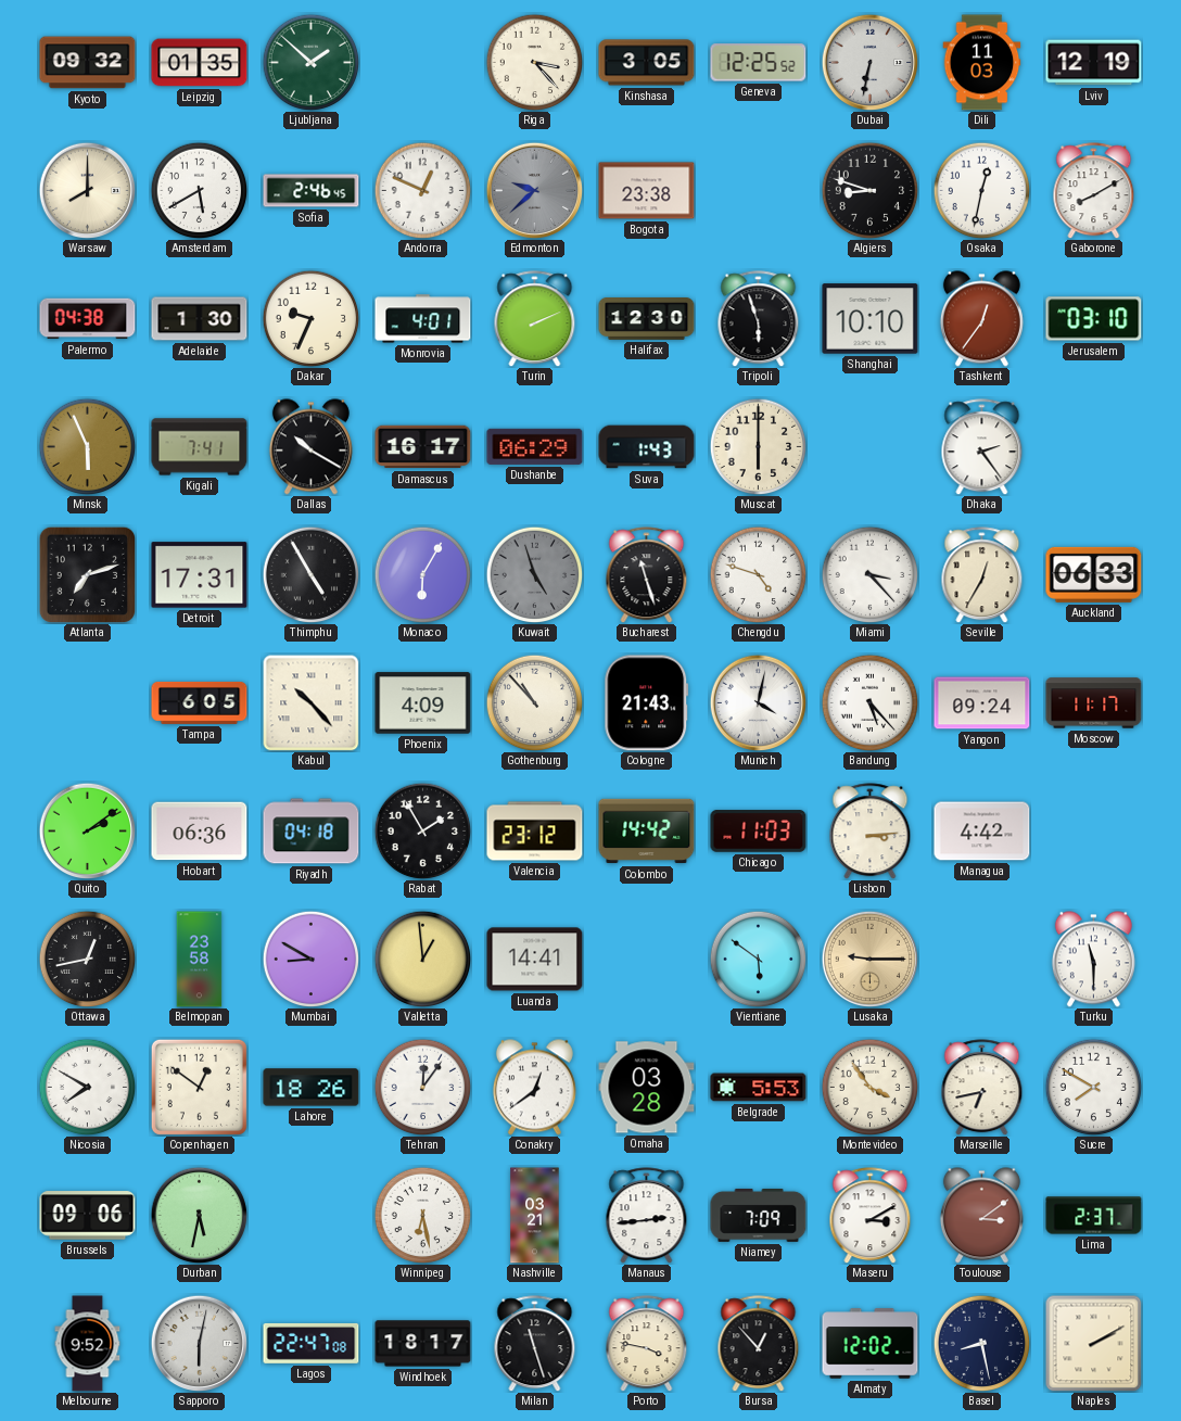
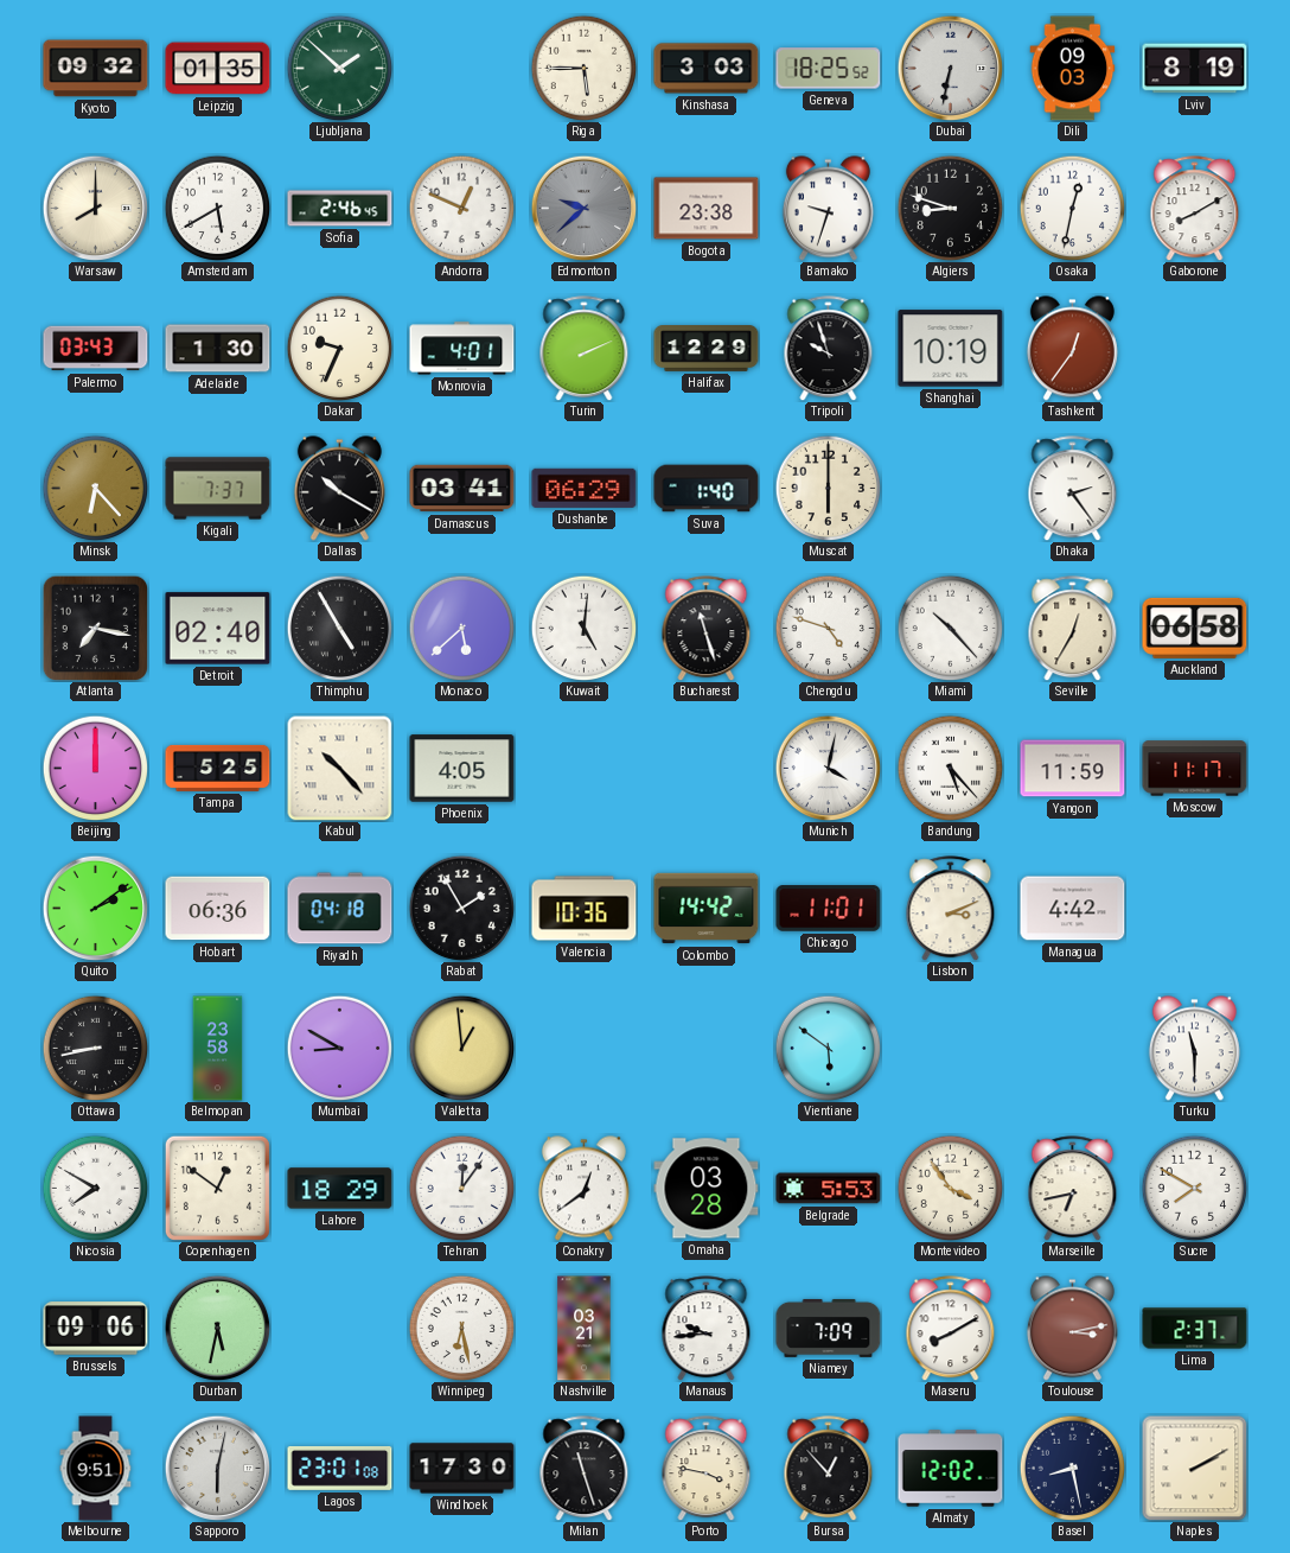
Riga: 3:23 -> 5:45
Kinshasa: 3:05 -> 3:03
Geneva: 12:25 -> 18:25
Dili: 11:03 -> 09:03
Lviv: 12:19 -> 8:19
Bamako: none -> 9:33
Palermo: 04:38 -> 03:43
Halifax: 12:30 -> 12:29
Tripoli: 5:57 -> 9:57
Shanghai: 10:10 -> 10:19
Jerusalem: 03:10 -> none
Minsk: 5:56 -> 6:23
Kigali: 7:41 -> 7:37
Damascus: 16:17 -> 03:41
Suva: 1:43 -> 1:40
Atlanta: 7:12 -> 7:17
Detroit: 17:31 -> 02:40
Monaco: 6:05 -> 5:38
Kuwait: 4:57 -> 5:01
Kuwait dial: grey -> white
Miami: 3:23 -> 10:23
Auckland: 06:33 -> 06:58
Beijing: none -> 12:00
Tampa: 6:05 -> 5:25
Phoenix: 4:09 -> 4:05
Gothenburg: 10:53 -> none
Cologne: 21:43 -> none
Yangon: 09:24 -> 11:59
Valencia: 23:12 -> 10:36
Chicago: 11:03 -> 11:01
Lisbon: 3:14 -> 3:11
Ottawa: 12:43 -> 8:43
Luanda: 14:41 -> none
Lusaka: 9:15 -> none
Lahore: 18:26 -> 18:29
Manaus: 2:44 -> 9:44
Maseru: 3:10 -> 8:10
Toulouse: 3:09 -> 3:13
Melbourne: 9:52 -> 9:51
Lagos: 22:47 -> 23:01
Windhoek: 18:17 -> 17:30
